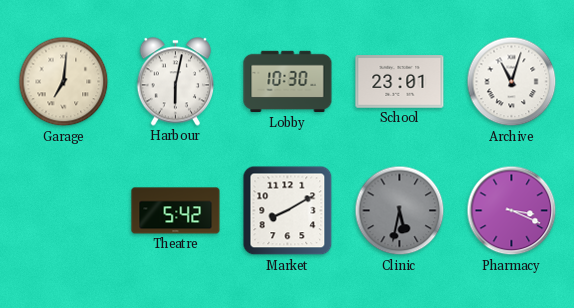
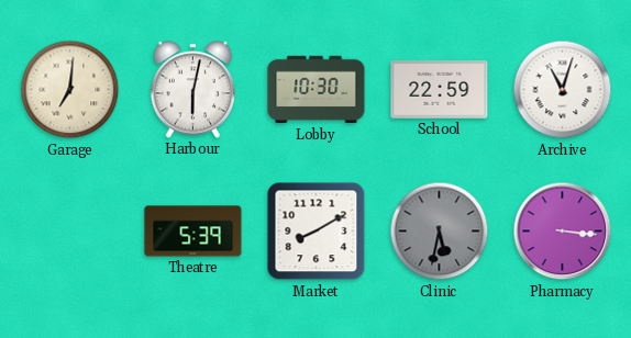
School: 23:01 -> 22:59
Theatre: 5:42 -> 5:39
Pharmacy: 3:19 -> 3:16
